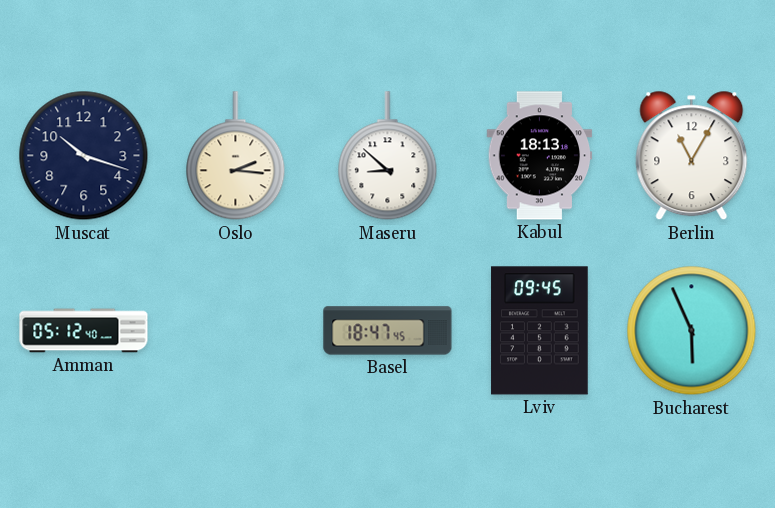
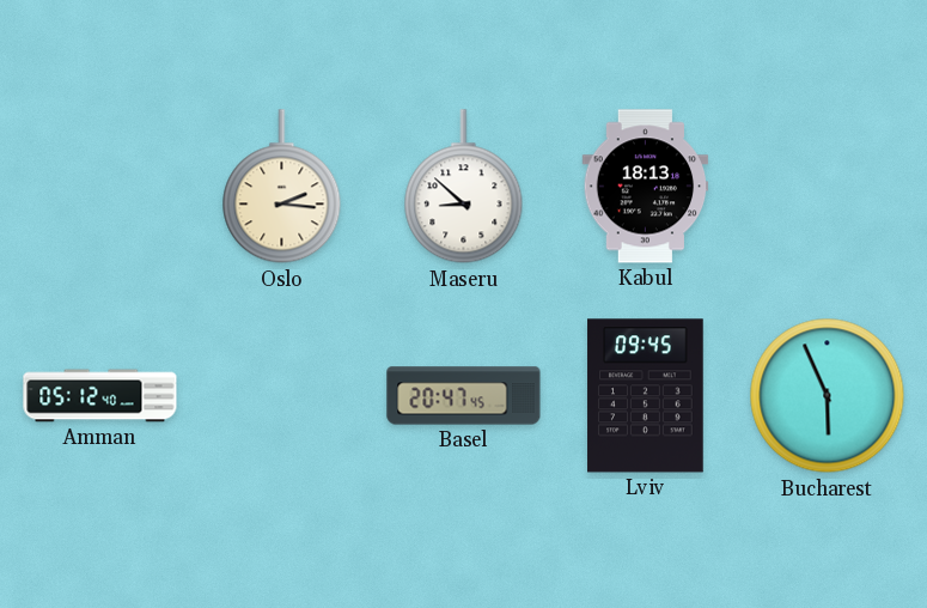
Muscat: 10:18 -> none
Berlin: 11:05 -> none
Basel: 18:47 -> 20:47
